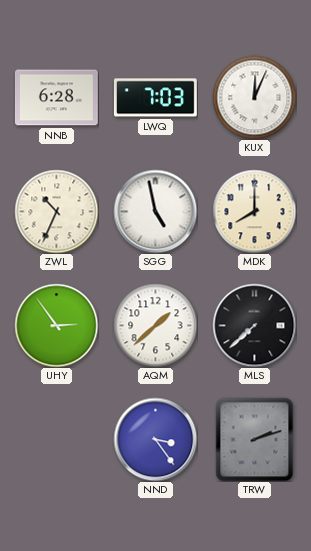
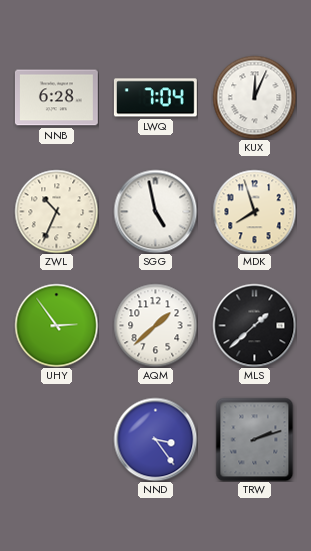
LWQ: 7:03 -> 7:04
MDK: 8:00 -> 7:57
MLS: 7:38 -> 1:38
